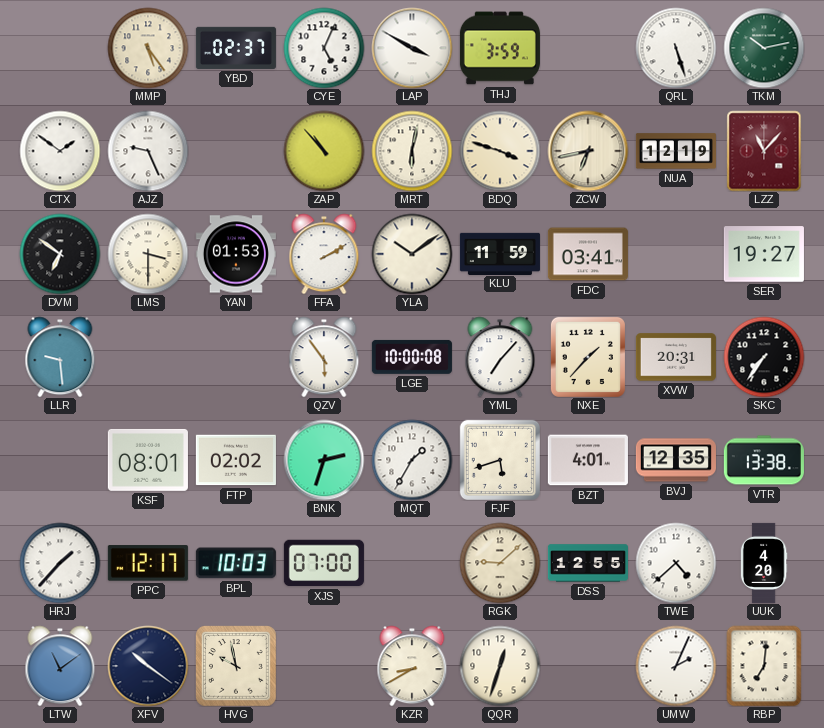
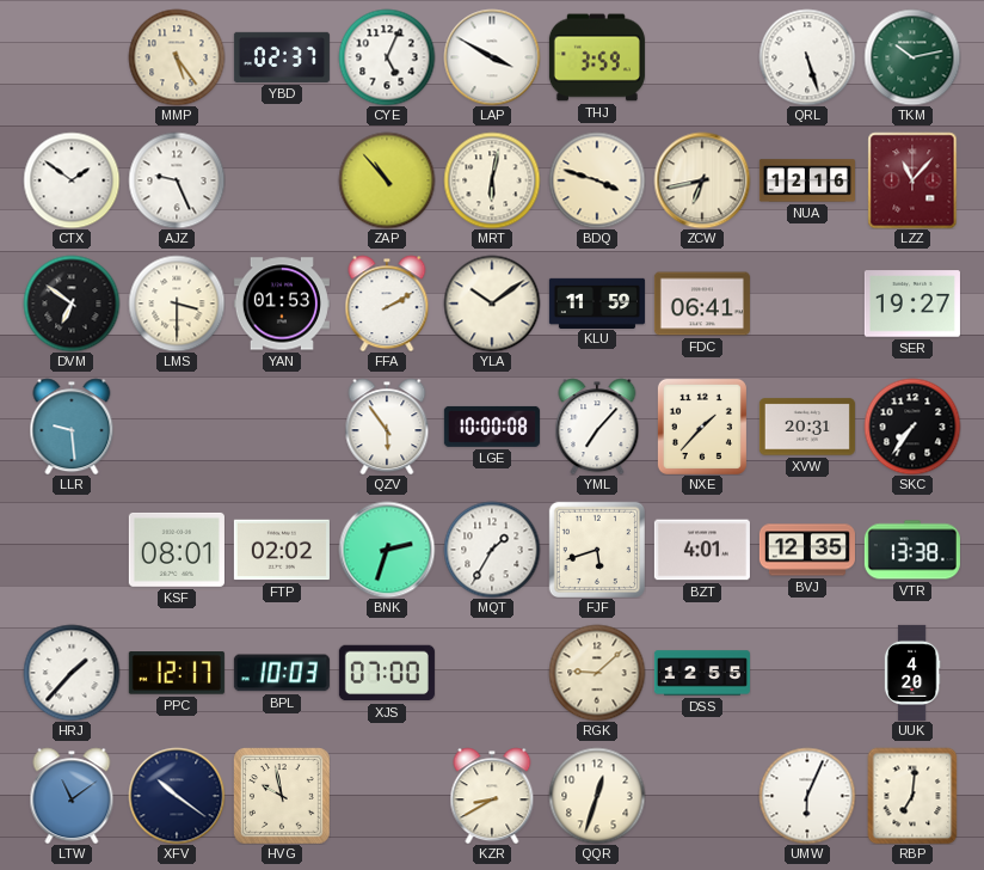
NUA: 12:19 -> 12:16
FDC: 03:41 -> 06:41
TWE: 4:38 -> none
UMW: 2:04 -> 6:04
